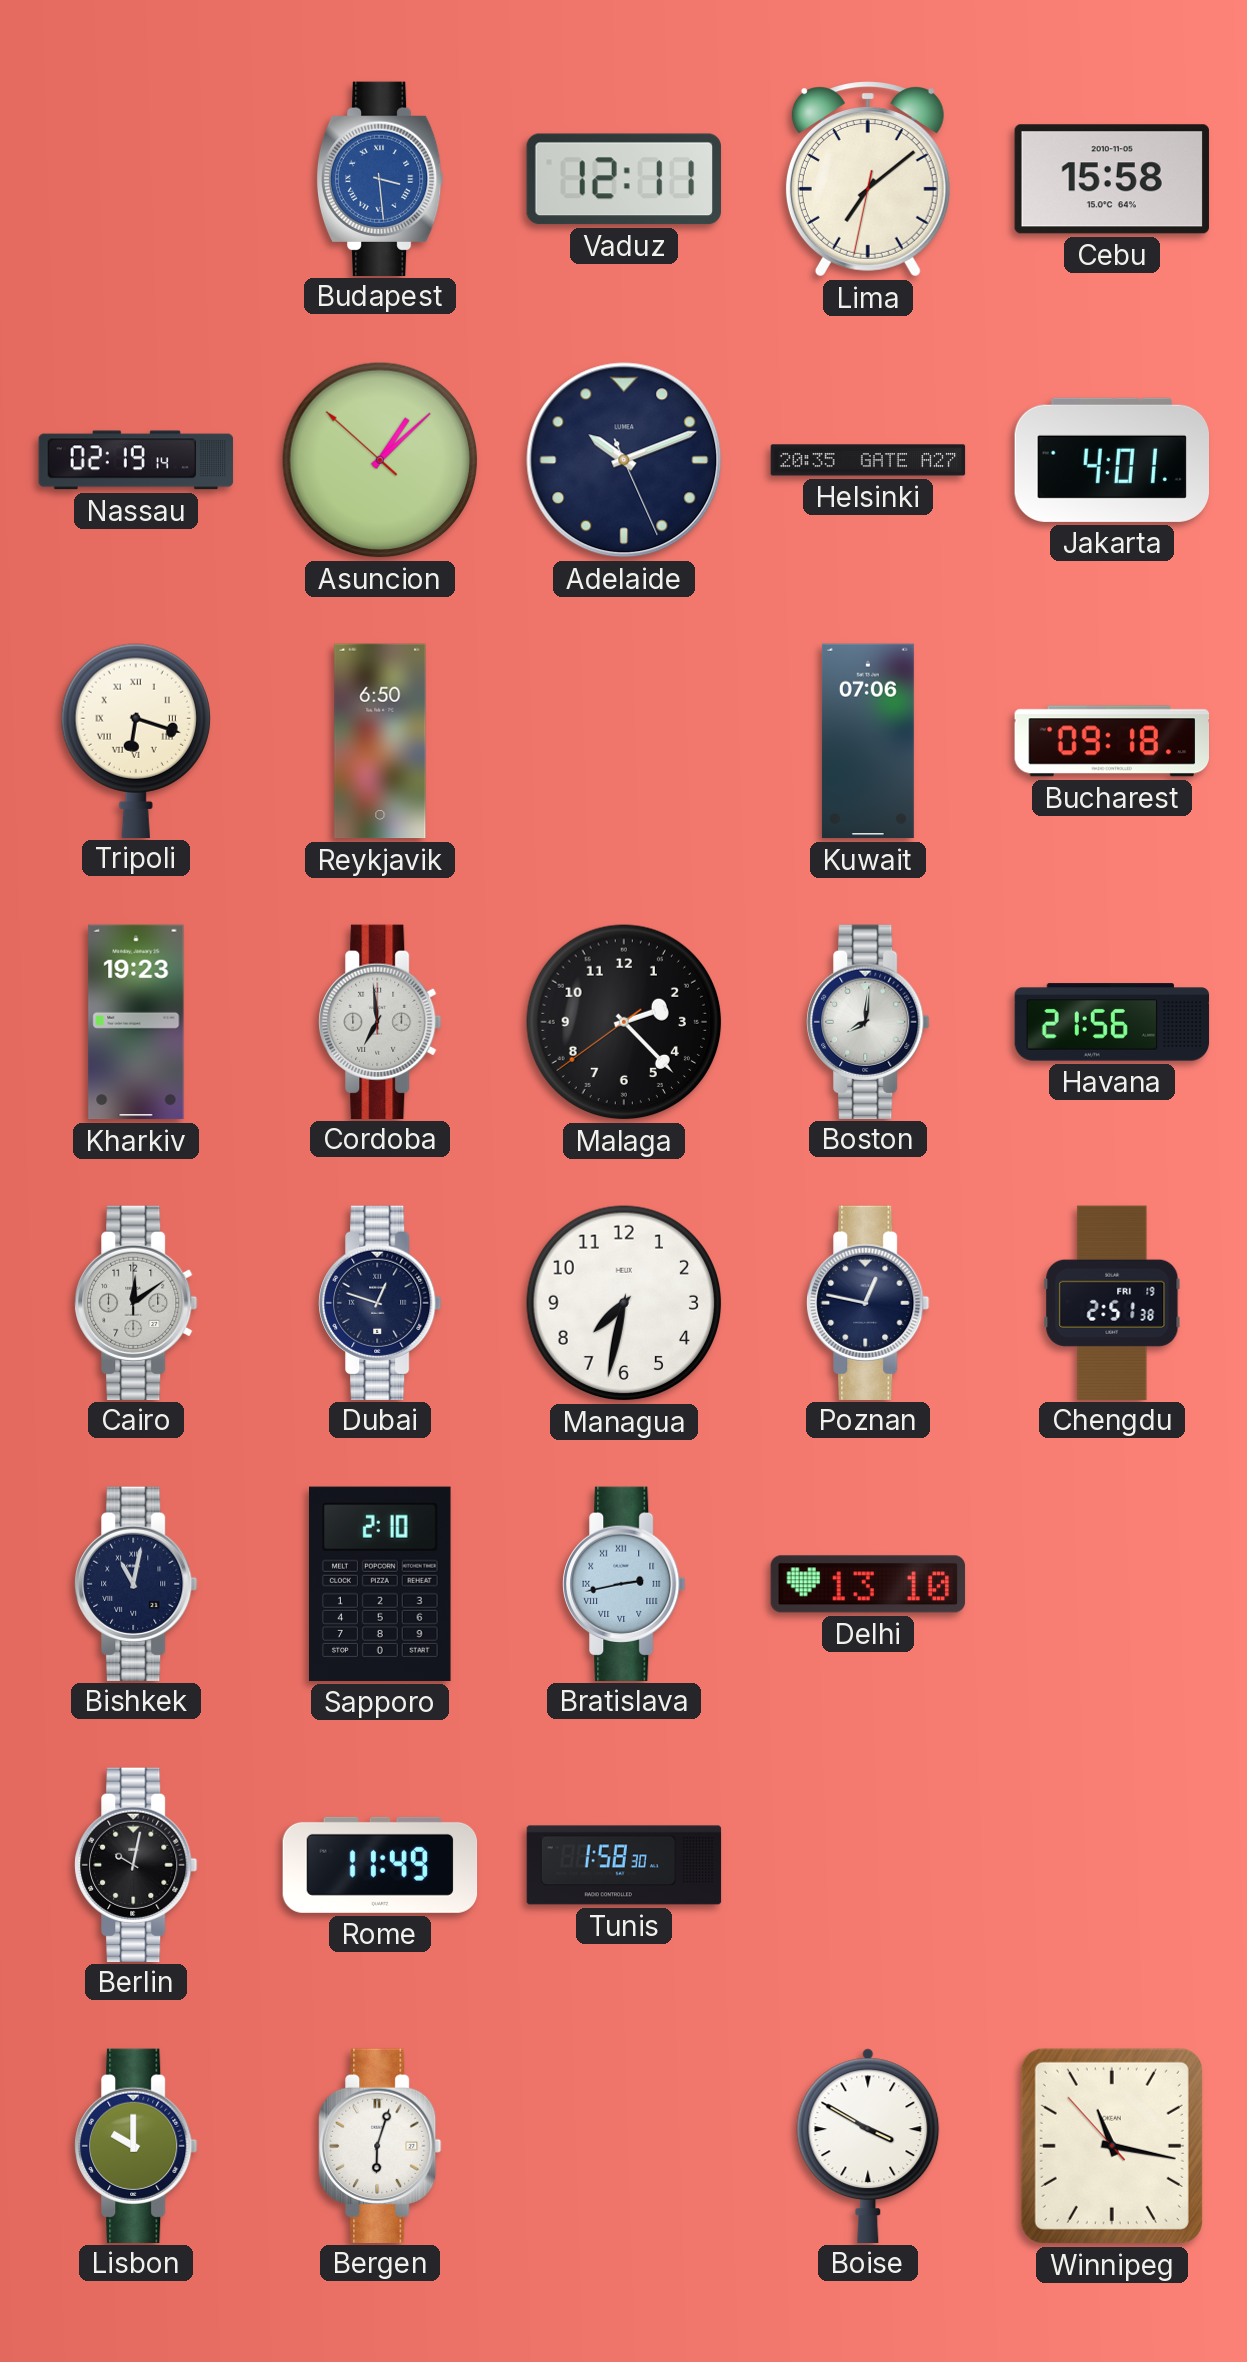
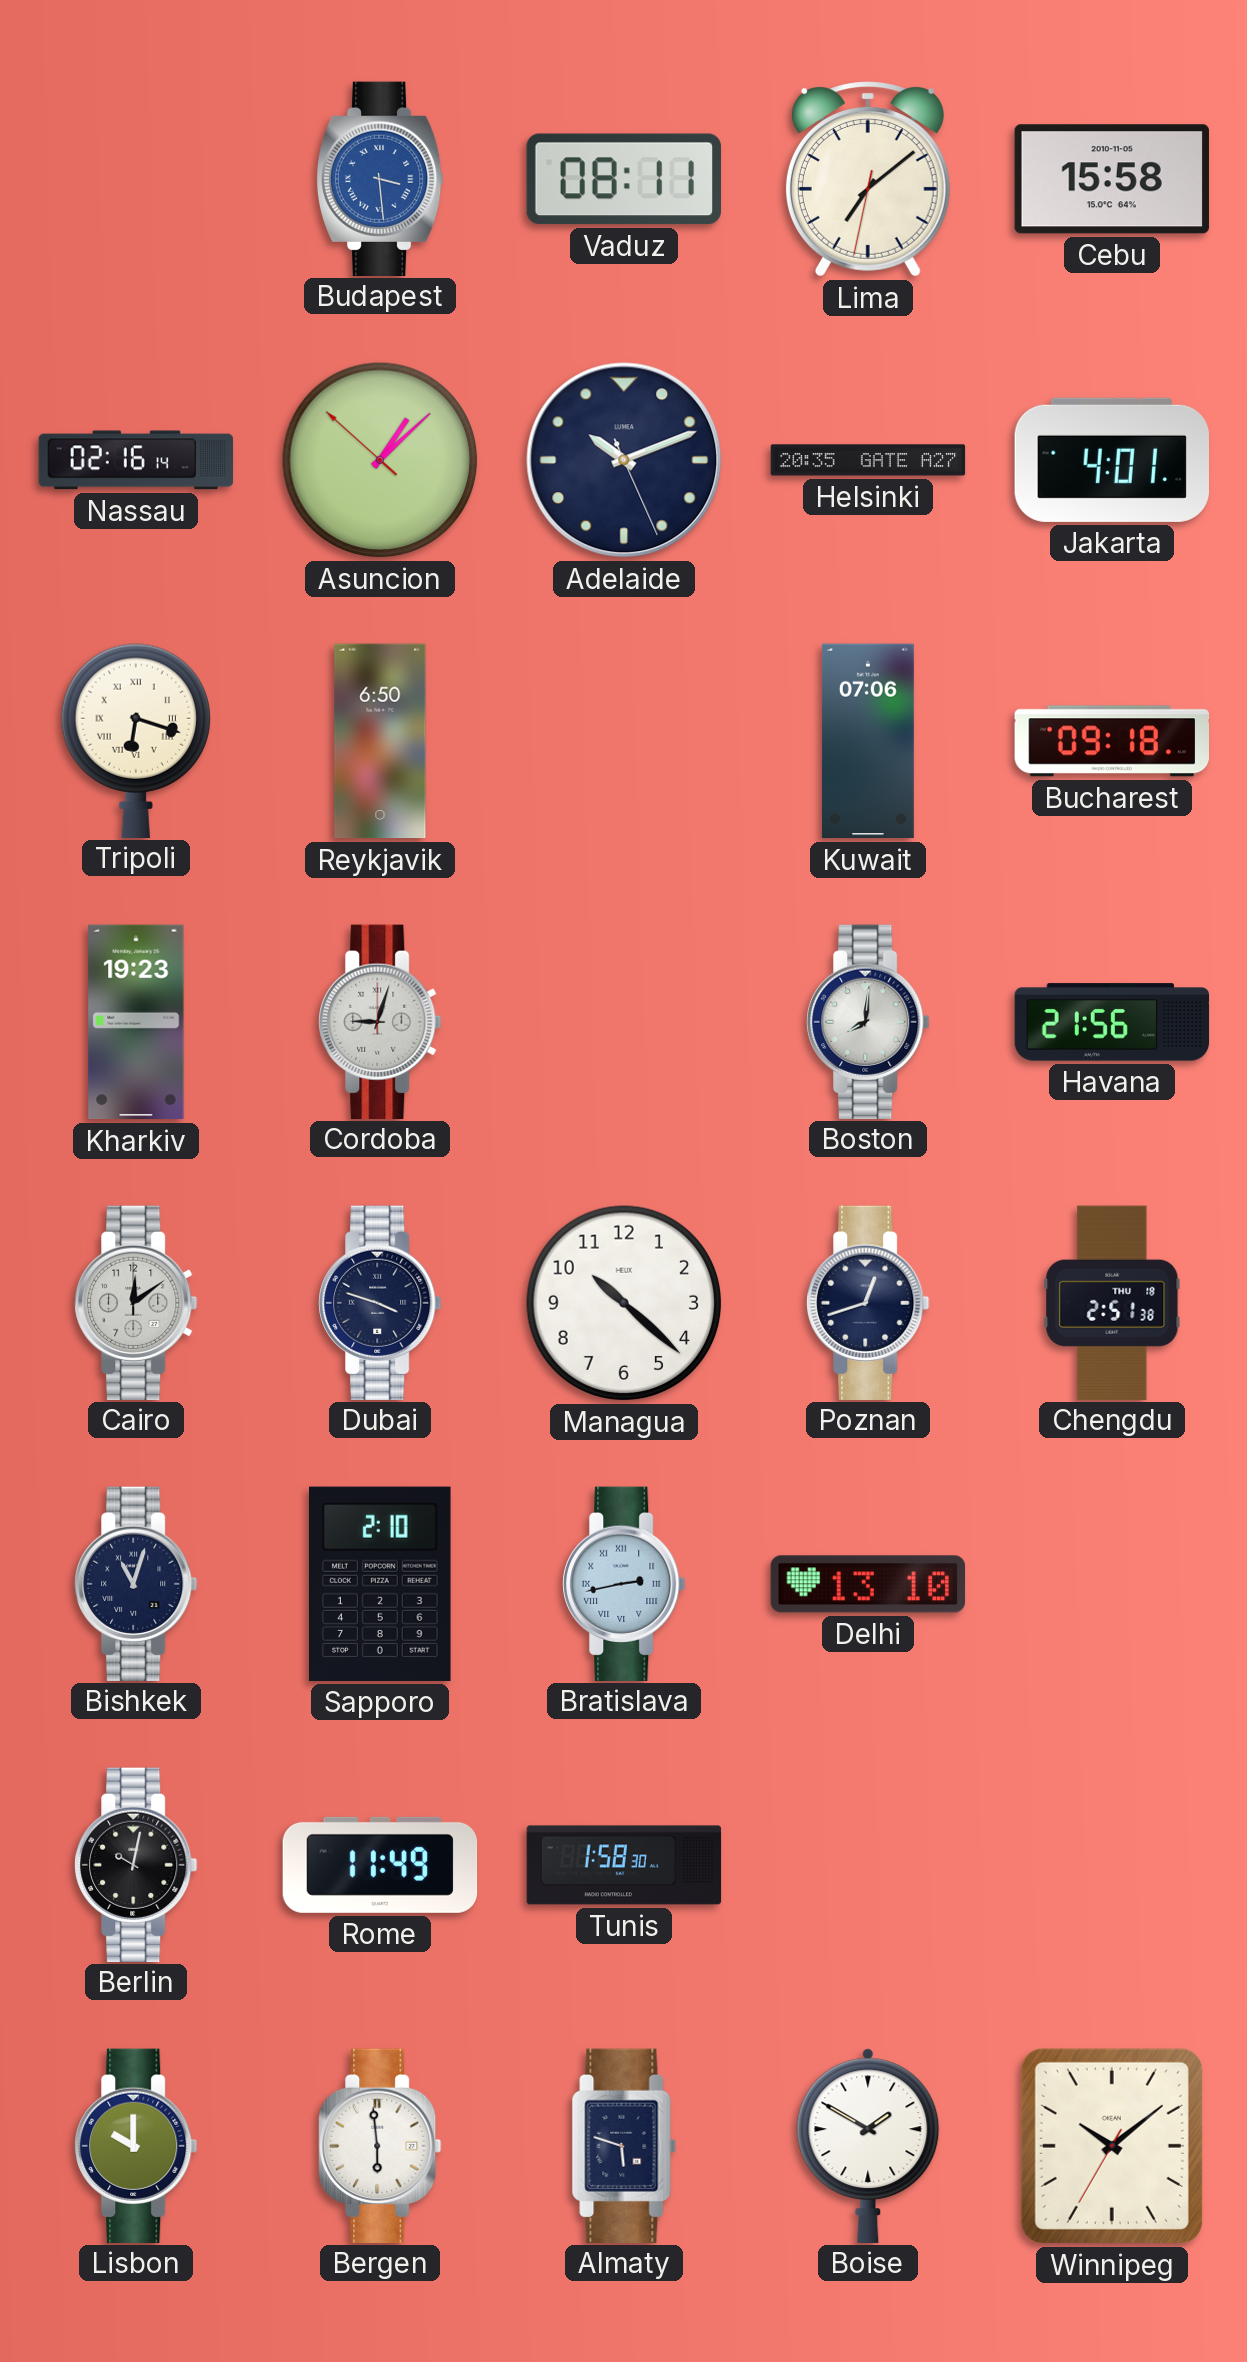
Vaduz: 12:11 -> 08:11
Nassau: 02:19 -> 02:16
Cordoba: 6:59 -> 9:03
Malaga: 2:22 -> none
Dubai: 12:48 -> 3:48
Managua: 7:32 -> 10:22
Poznan: 12:47 -> 12:42
Chengdu date: FRI 19 -> THU 18
Bishkek: 11:02 -> 11:03
Bergen: 6:03 -> 5:59
Almaty: none -> 5:48
Boise: 3:50 -> 1:50
Winnipeg: 11:16 -> 10:08
